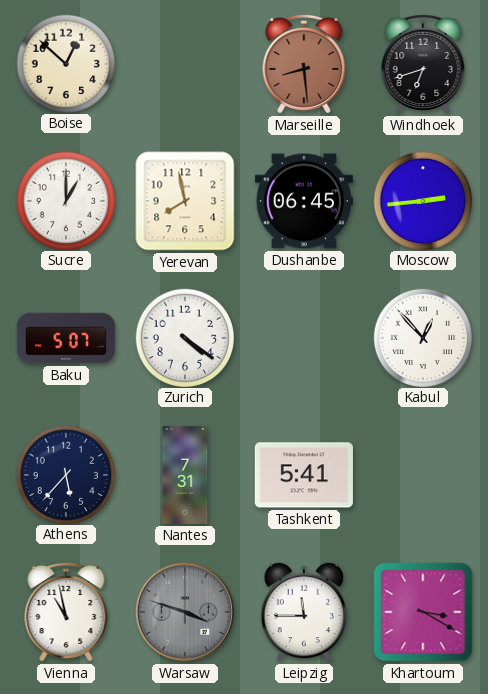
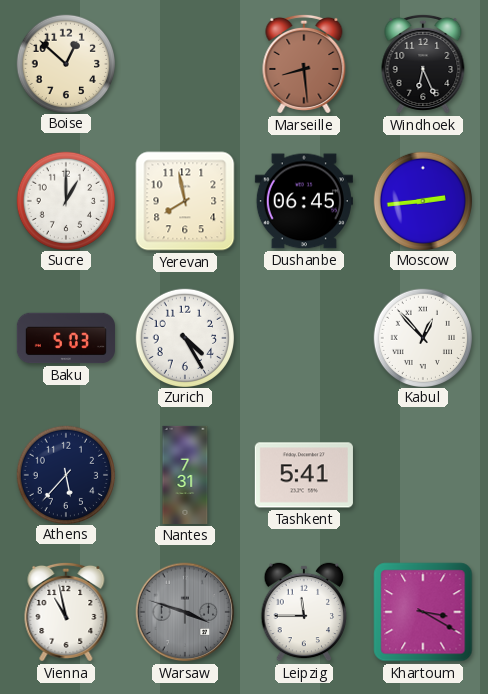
Windhoek: 6:42 -> 6:26
Baku: 5:07 -> 5:03
Zurich: 4:21 -> 4:25
